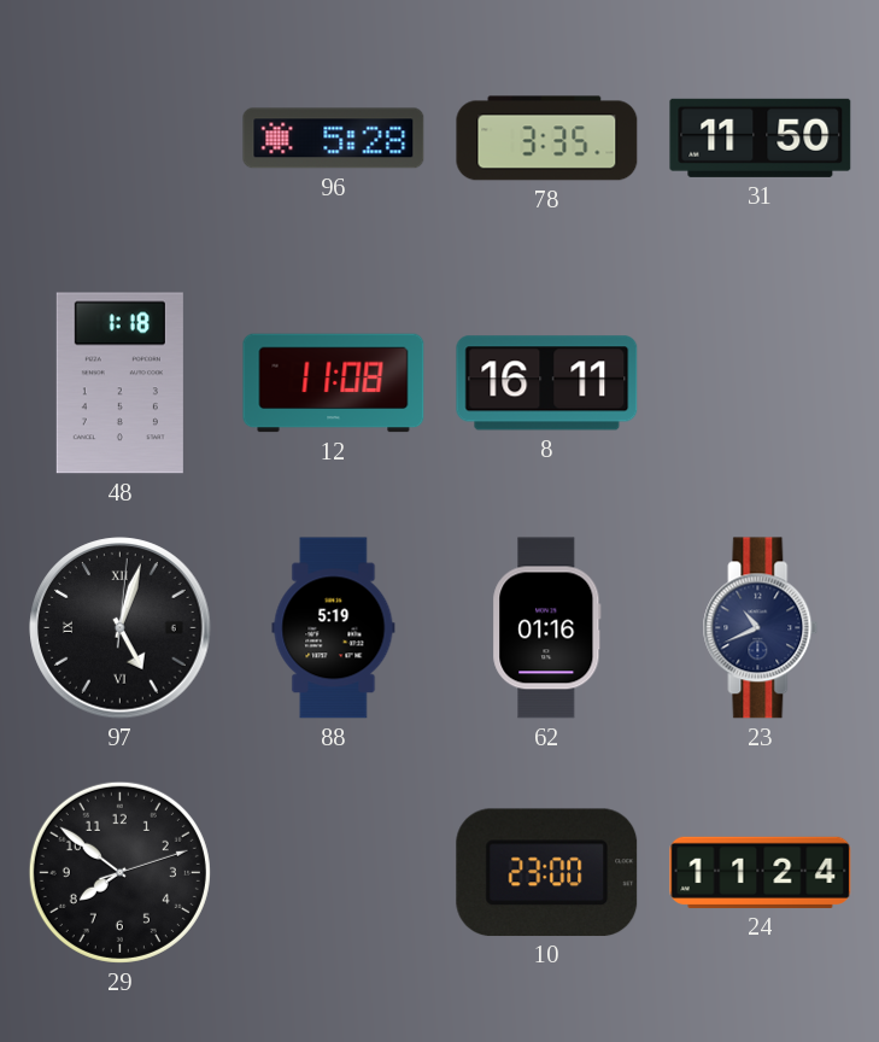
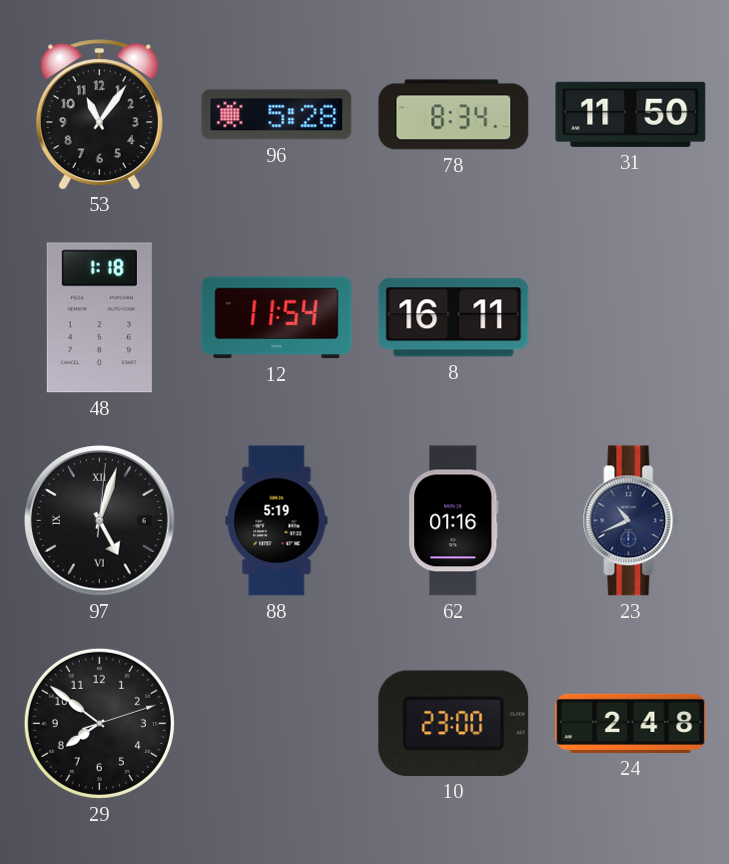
53: none -> 11:06
78: 3:35 -> 8:34
12: 11:08 -> 11:54
24: 11:24 -> 2:48
